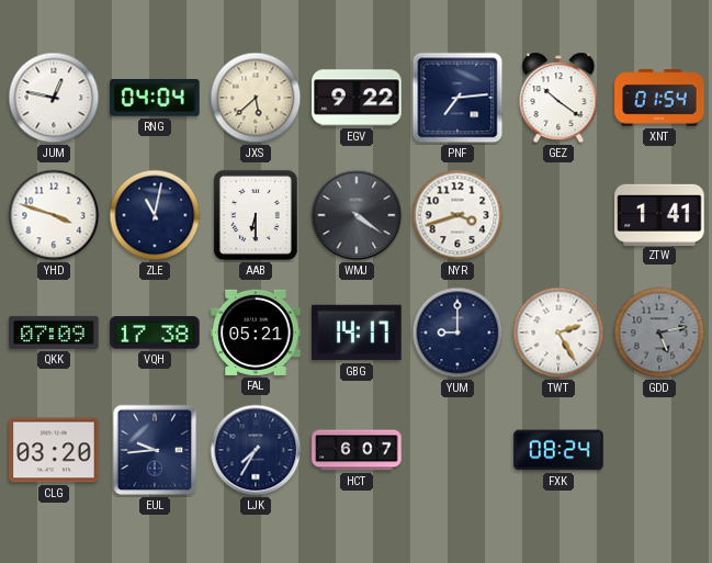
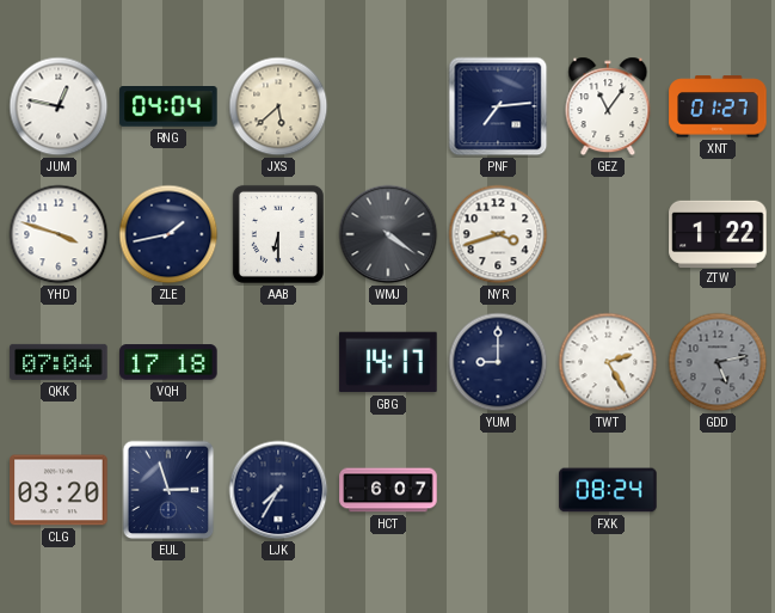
EGV: 9:22 -> none
GEZ: 10:21 -> 11:06
XNT: 01:54 -> 01:27
ZLE: 11:02 -> 1:43
ZTW: 1:41 -> 1:22
QKK: 07:09 -> 07:04
VQH: 17:38 -> 17:18
FAL: 05:21 -> none
EUL: 9:44 -> 2:57
